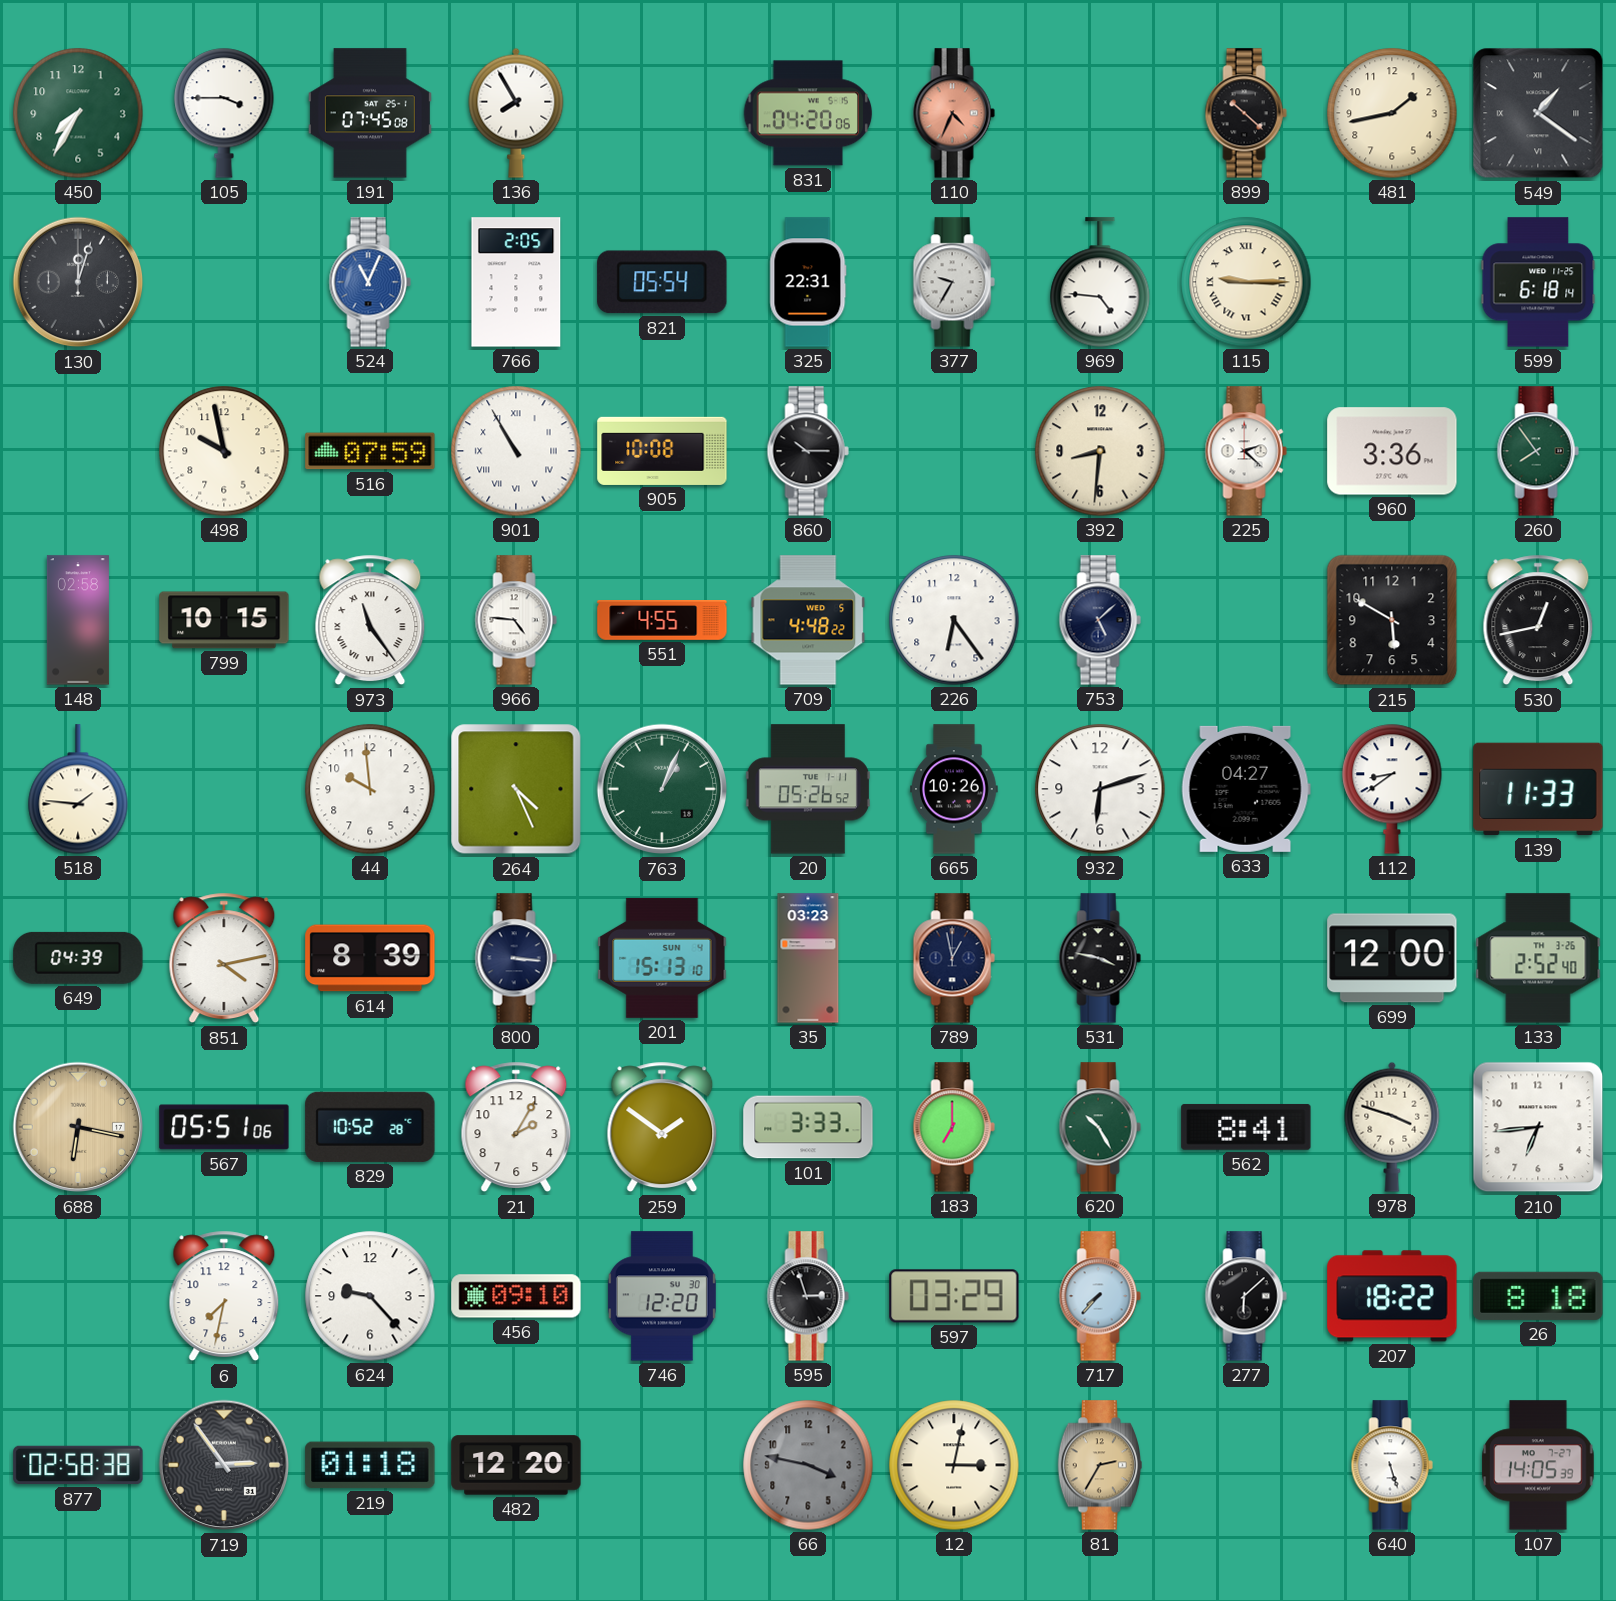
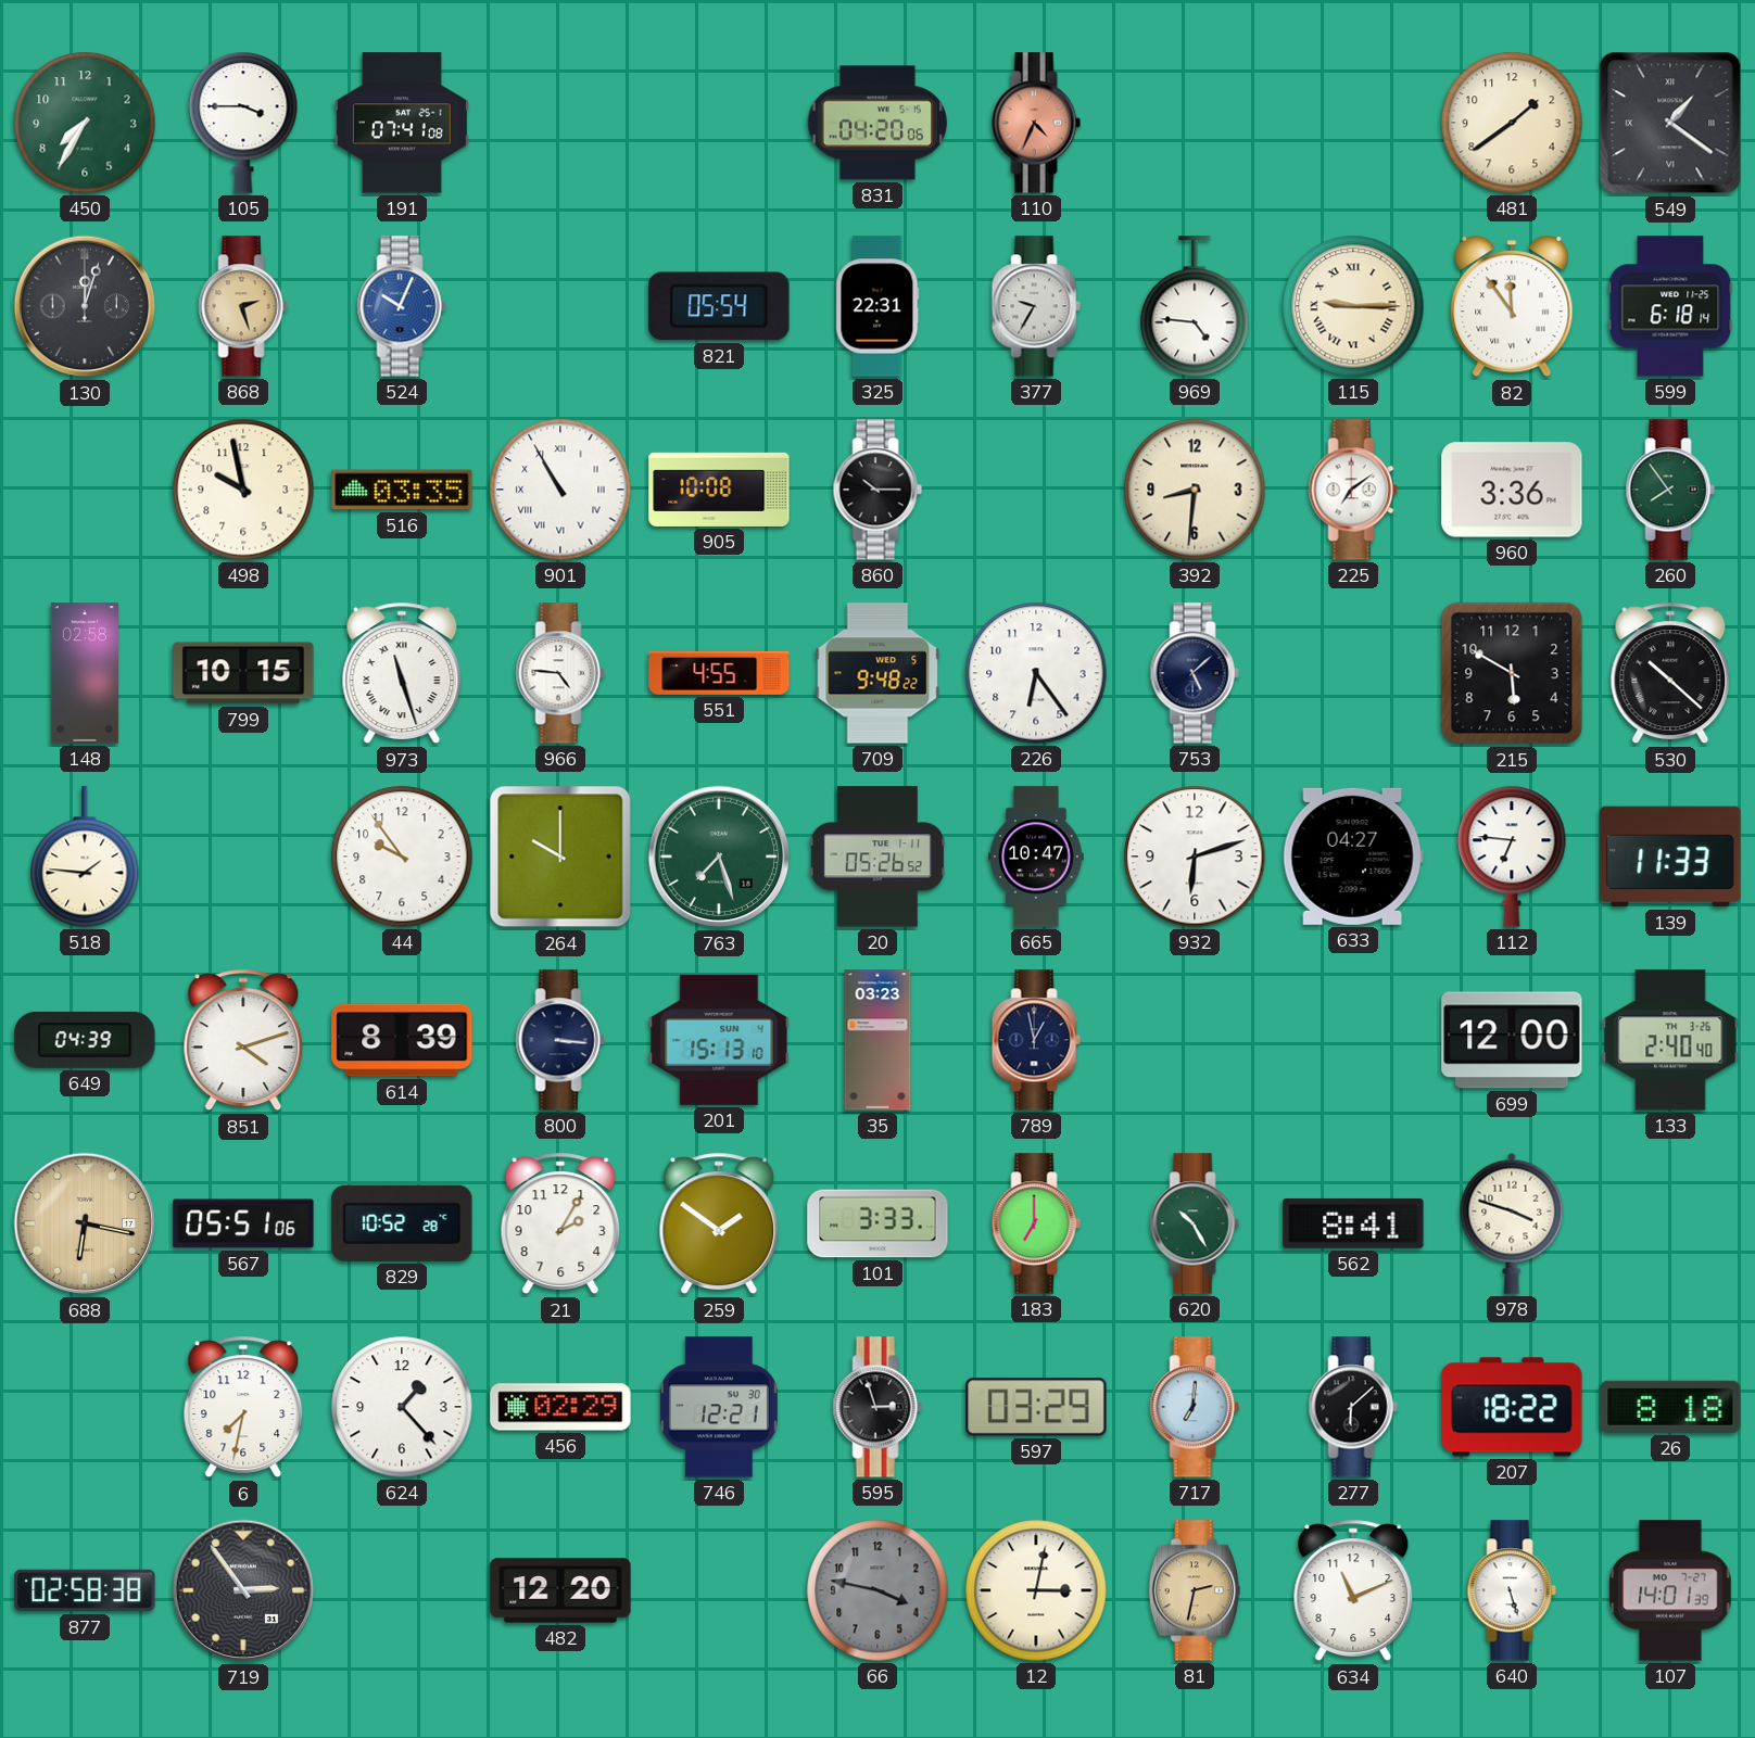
191: 07:45 -> 07:41
136: 7:55 -> none
899: 10:22 -> none
481: 1:43 -> 1:39
868: none -> 2:27
524: 11:04 -> 10:04
766: 2:05 -> none
82: none -> 11:54
516: 07:59 -> 03:35
225: 2:22 -> 7:09
973: 11:24 -> 11:27
709: 4:48 -> 9:48
530: 12:43 -> 10:22
44: 9:59 -> 9:54
264: 4:26 -> 10:00
763: 1:04 -> 7:27
665: 10:26 -> 10:47
112: 8:39 -> 6:46
851: 4:13 -> 4:12
531: 3:47 -> none
133: 2:52 -> 2:40
210: 6:44 -> none
624: 9:23 -> 1:23
456: 09:10 -> 02:29
746: 12:20 -> 12:21
717: 7:37 -> 7:01
219: 01:18 -> none
81: 2:35 -> 2:32
634: none -> 11:11
107: 14:05 -> 14:01
